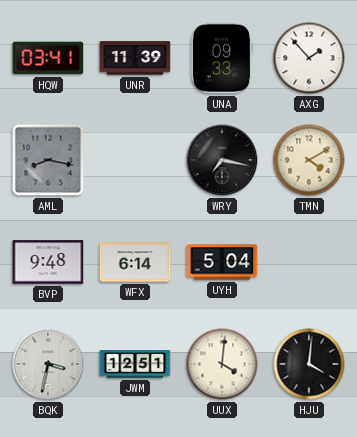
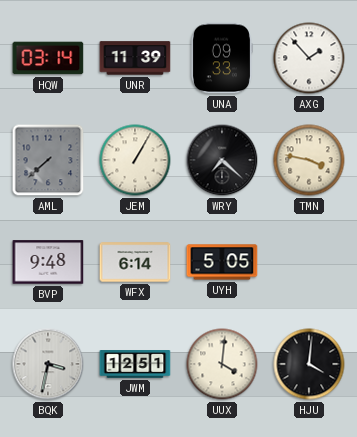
HQW: 03:41 -> 03:14
AML: 8:17 -> 7:38
JEM: none -> 1:05
WRY: 7:17 -> 7:22
TMN: 4:10 -> 3:47
UYH: 5:04 -> 5:05
